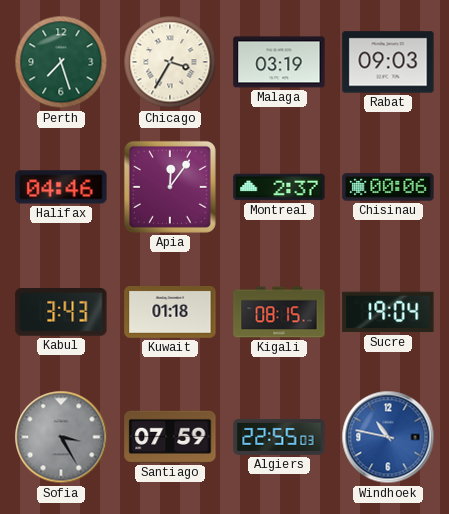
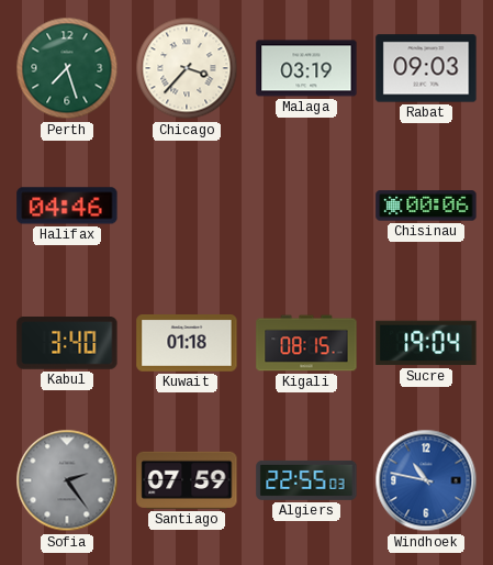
Chicago: 3:35 -> 3:37
Apia: 12:06 -> none
Montreal: 2:37 -> none
Kabul: 3:43 -> 3:40
Sofia: 3:25 -> 2:24
